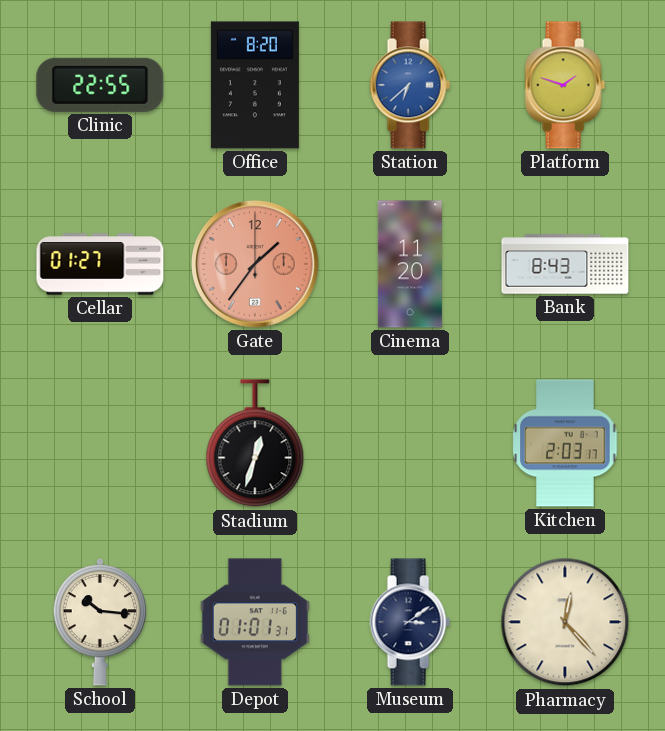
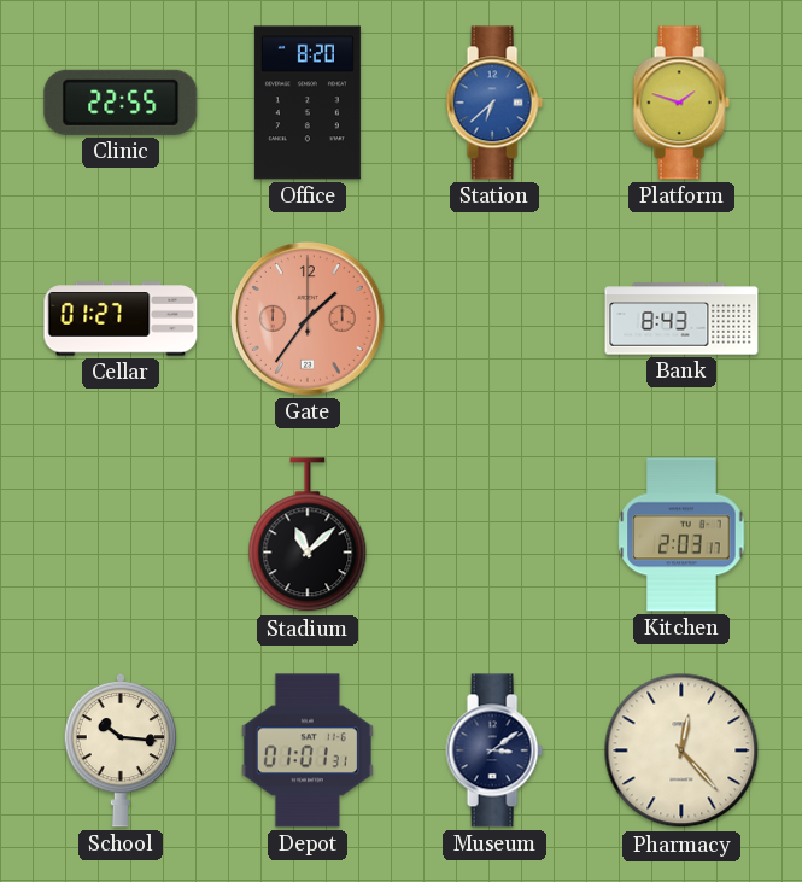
Cinema: 11:20 -> none
Stadium: 12:33 -> 11:08
